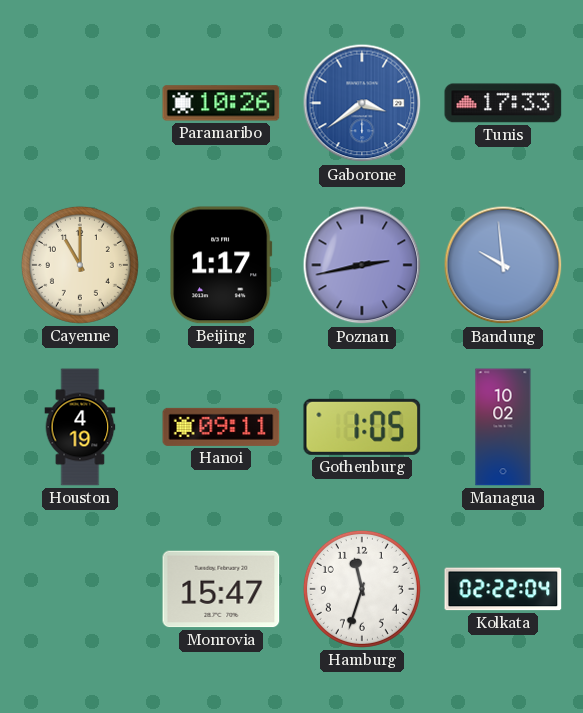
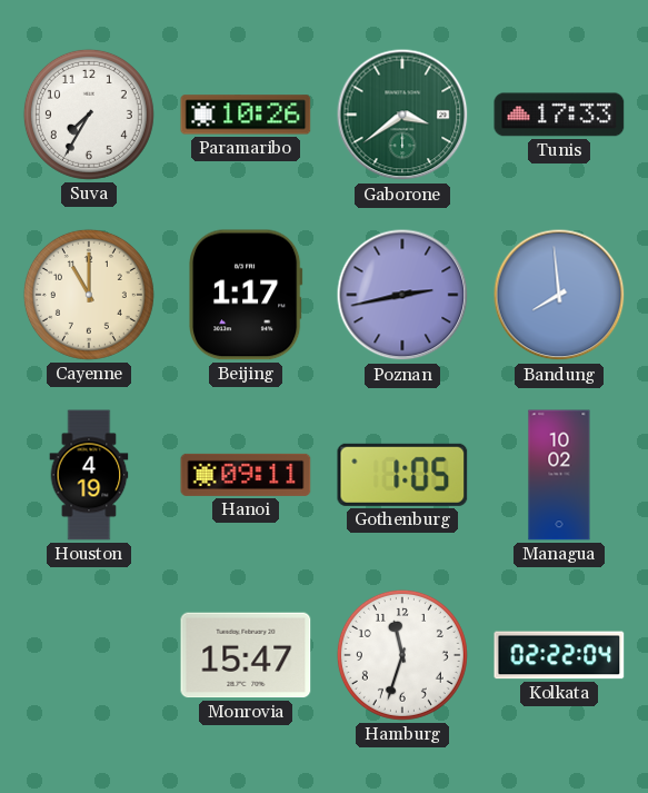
Suva: none -> 7:35
Gaborone dial: blue -> green
Bandung: 9:59 -> 7:59
